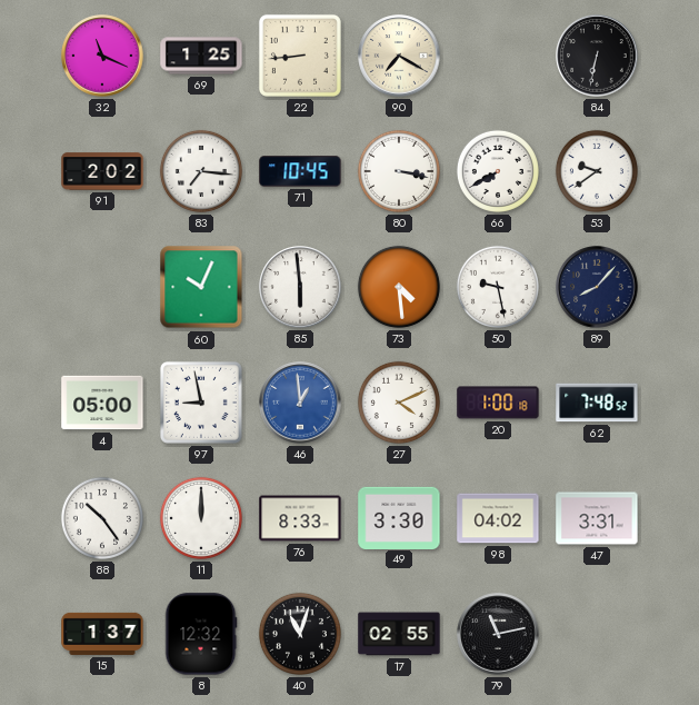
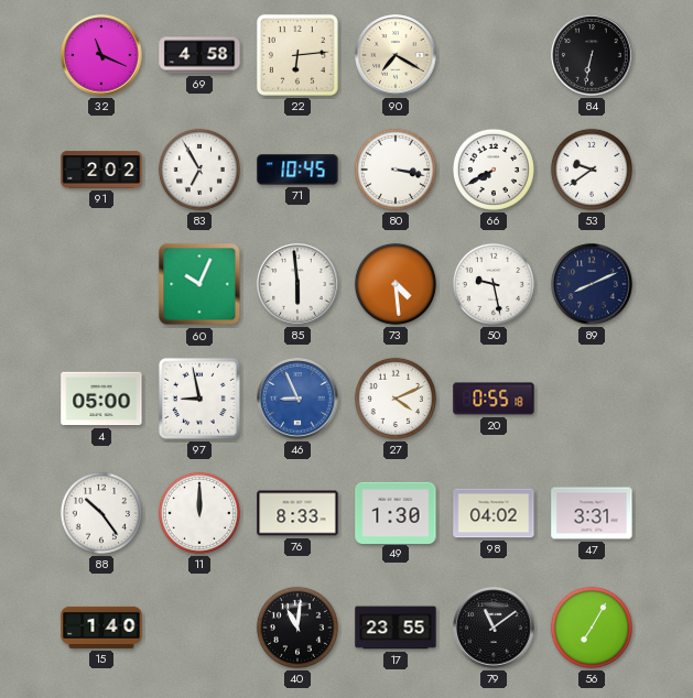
69: 1:25 -> 4:58
22: 8:44 -> 6:14
83: 7:16 -> 6:55
89: 8:07 -> 8:11
46: 12:59 -> 8:56
20: 1:00 -> 0:55
62: 7:48 -> none
49: 3:30 -> 1:30
15: 1:37 -> 1:40
8: 12:32 -> none
40: 11:03 -> 11:01
17: 02:55 -> 23:55
79: 11:13 -> 11:09
56: none -> 7:05
